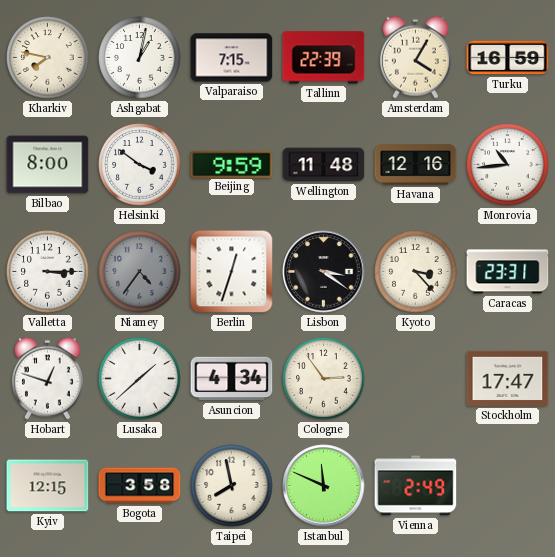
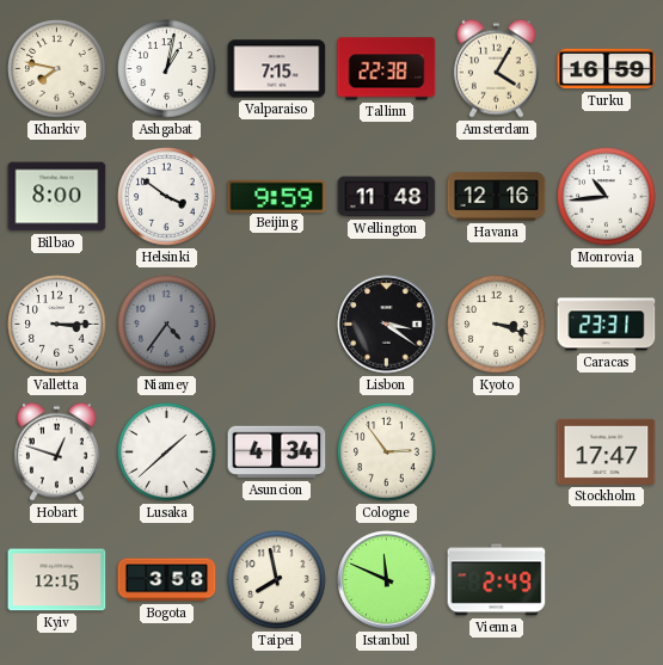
Tallinn: 22:39 -> 22:38
Berlin: 12:33 -> none
Kyoto: 3:23 -> 3:18
